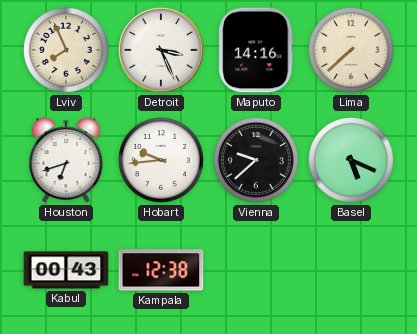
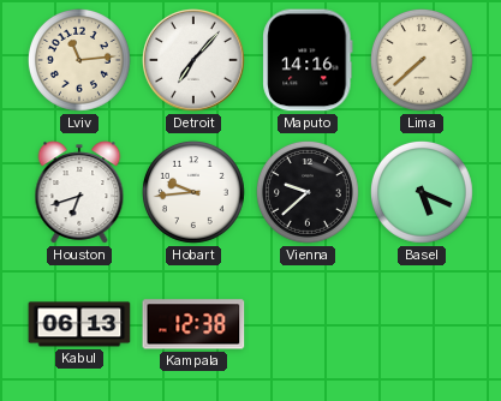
Lviv: 7:56 -> 11:14
Detroit: 3:26 -> 7:07
Kabul: 00:43 -> 06:13
